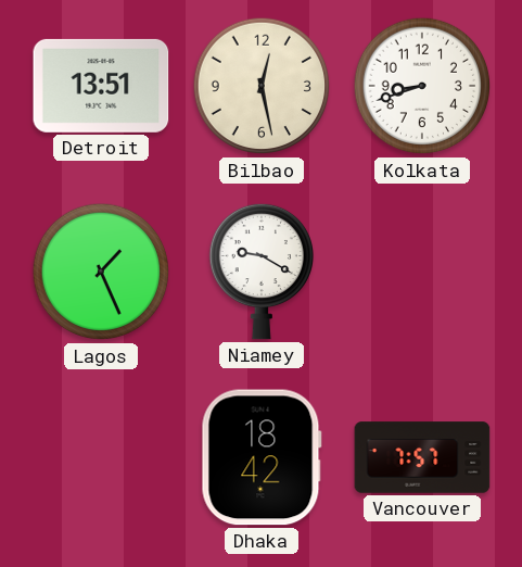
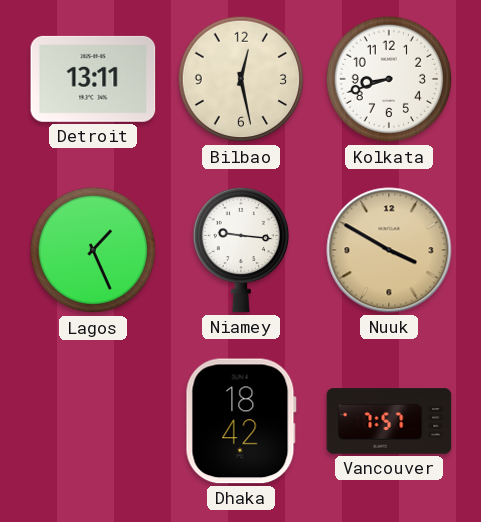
Detroit: 13:51 -> 13:11
Niamey: 9:20 -> 9:16
Nuuk: none -> 3:50
